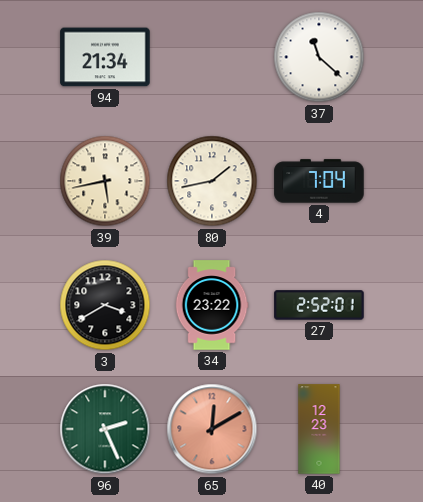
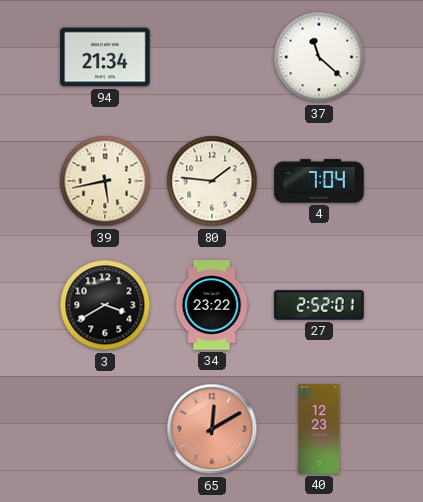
80: 1:43 -> 1:46
96: 2:26 -> none
